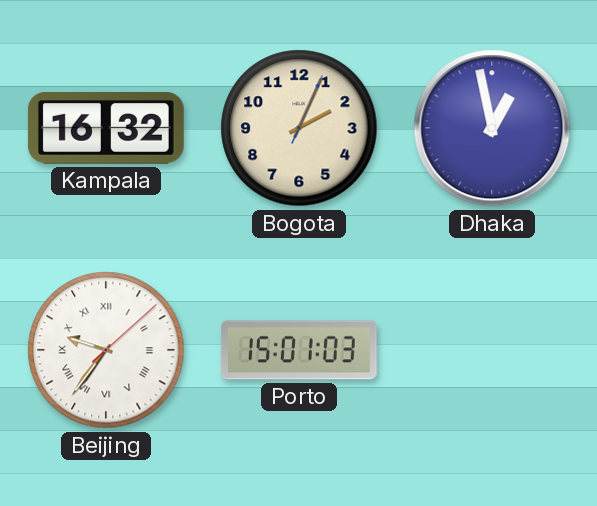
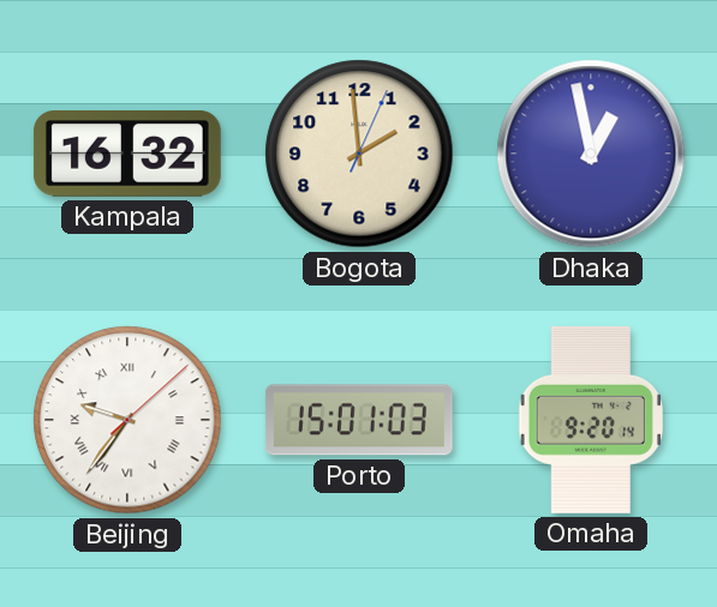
Bogota: 2:04 -> 1:59
Omaha: none -> 9:20
